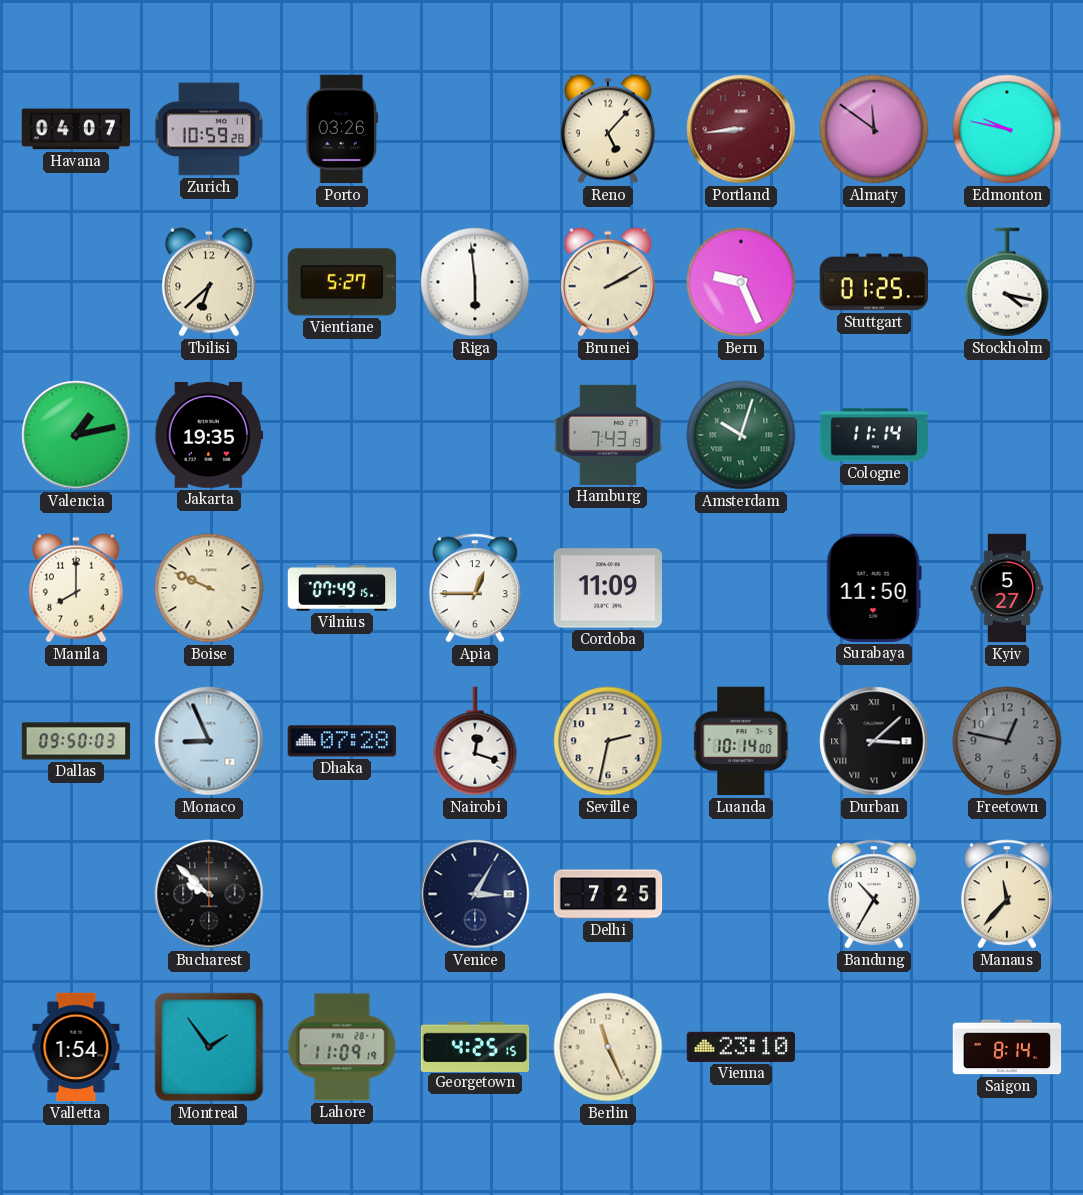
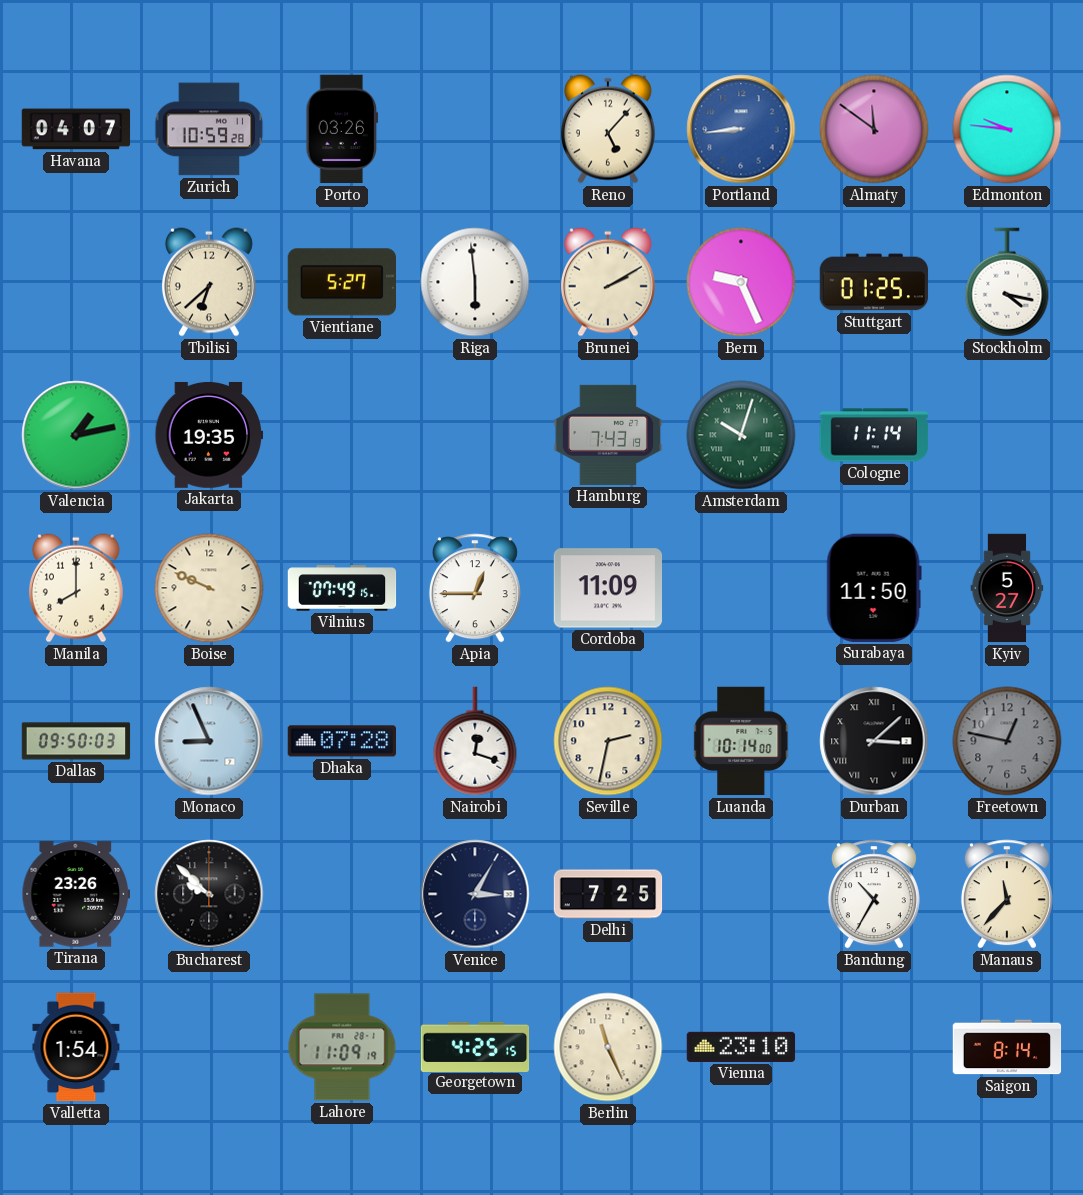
Portland dial: burgundy -> blue
Edmonton: 9:47 -> 9:46
Tirana: none -> 23:26
Montreal: 1:54 -> none
